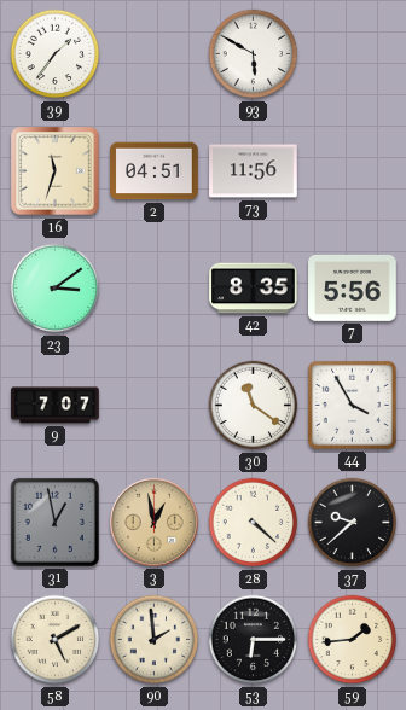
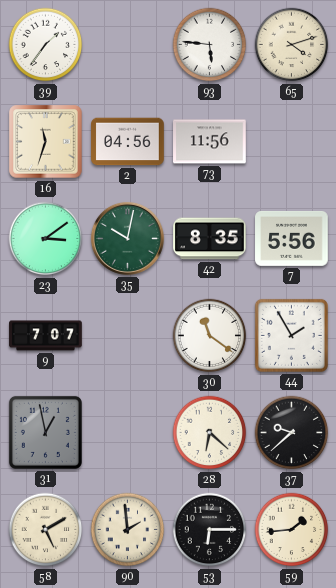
93: 5:50 -> 5:46
65: none -> 4:12
2: 04:51 -> 04:56
35: none -> 10:02
44: 3:55 -> 1:55
3: 12:58 -> none
28: 4:22 -> 6:22
